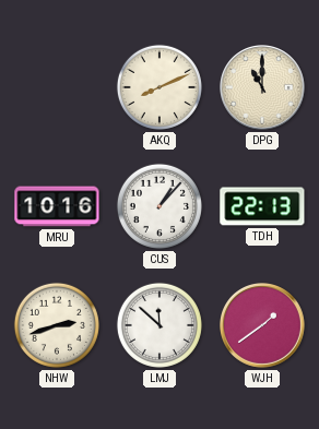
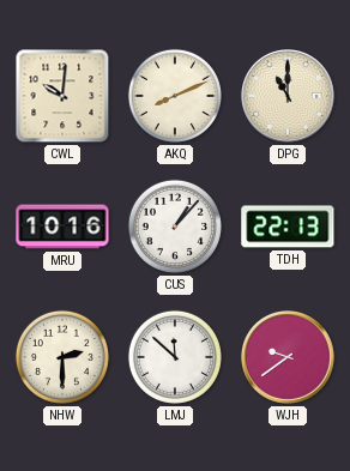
CWL: none -> 10:01
NHW: 2:42 -> 2:30
WJH: 1:39 -> 9:39
